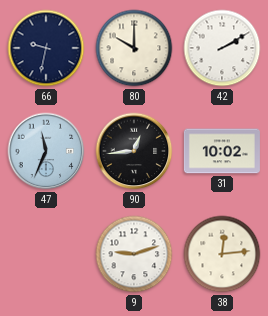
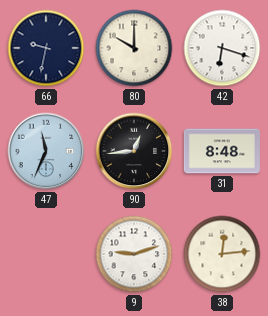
42: 2:10 -> 6:18
31: 10:02 -> 8:48
